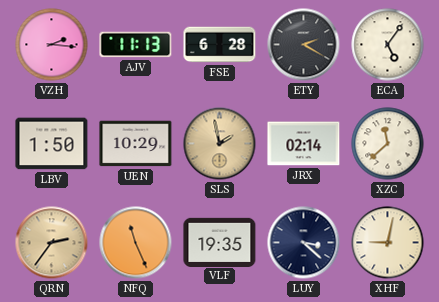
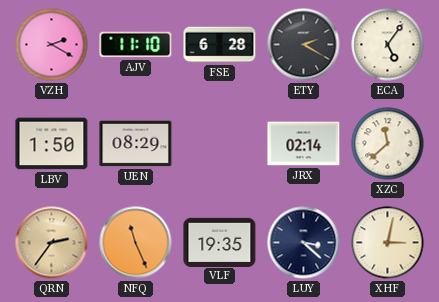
VZH: 2:16 -> 2:20
AJV: 11:13 -> 11:10
UEN: 10:29 -> 08:29
SLS: 1:58 -> none
XHF: 9:02 -> 3:02
